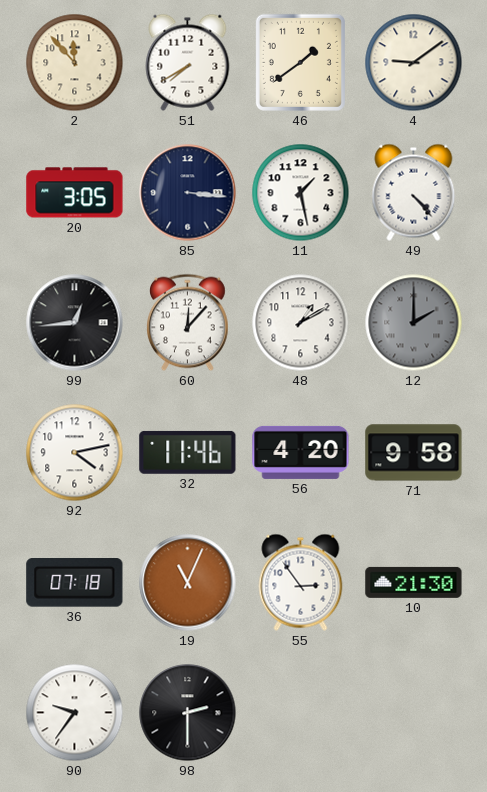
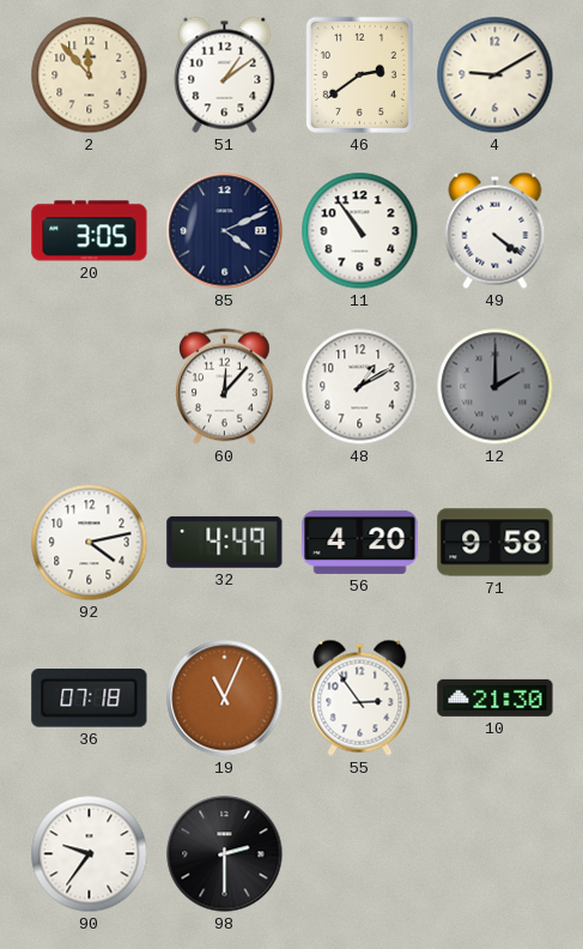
51: 7:40 -> 1:09
46: 1:39 -> 2:39
4: 9:09 -> 9:10
85: 3:16 -> 4:11
11: 1:28 -> 10:54
49: 4:23 -> 4:21
99: 12:44 -> none
32: 11:46 -> 4:49
